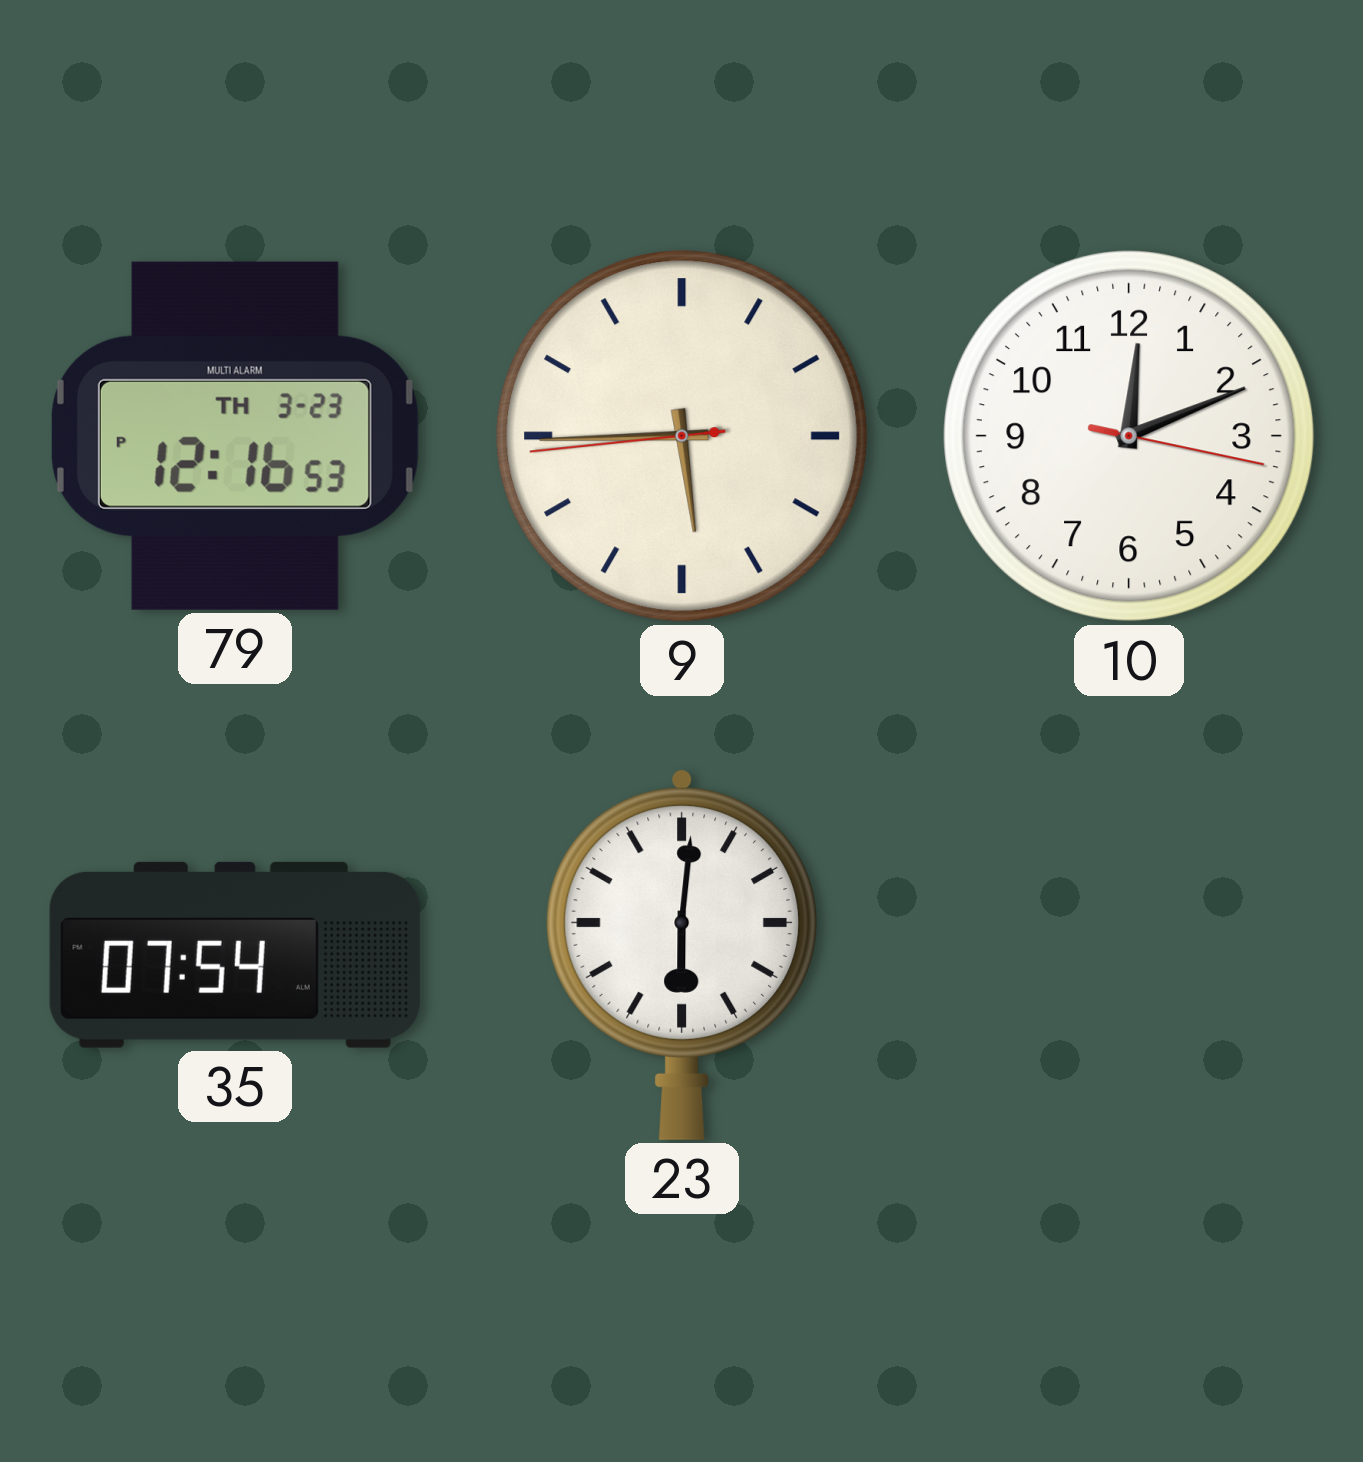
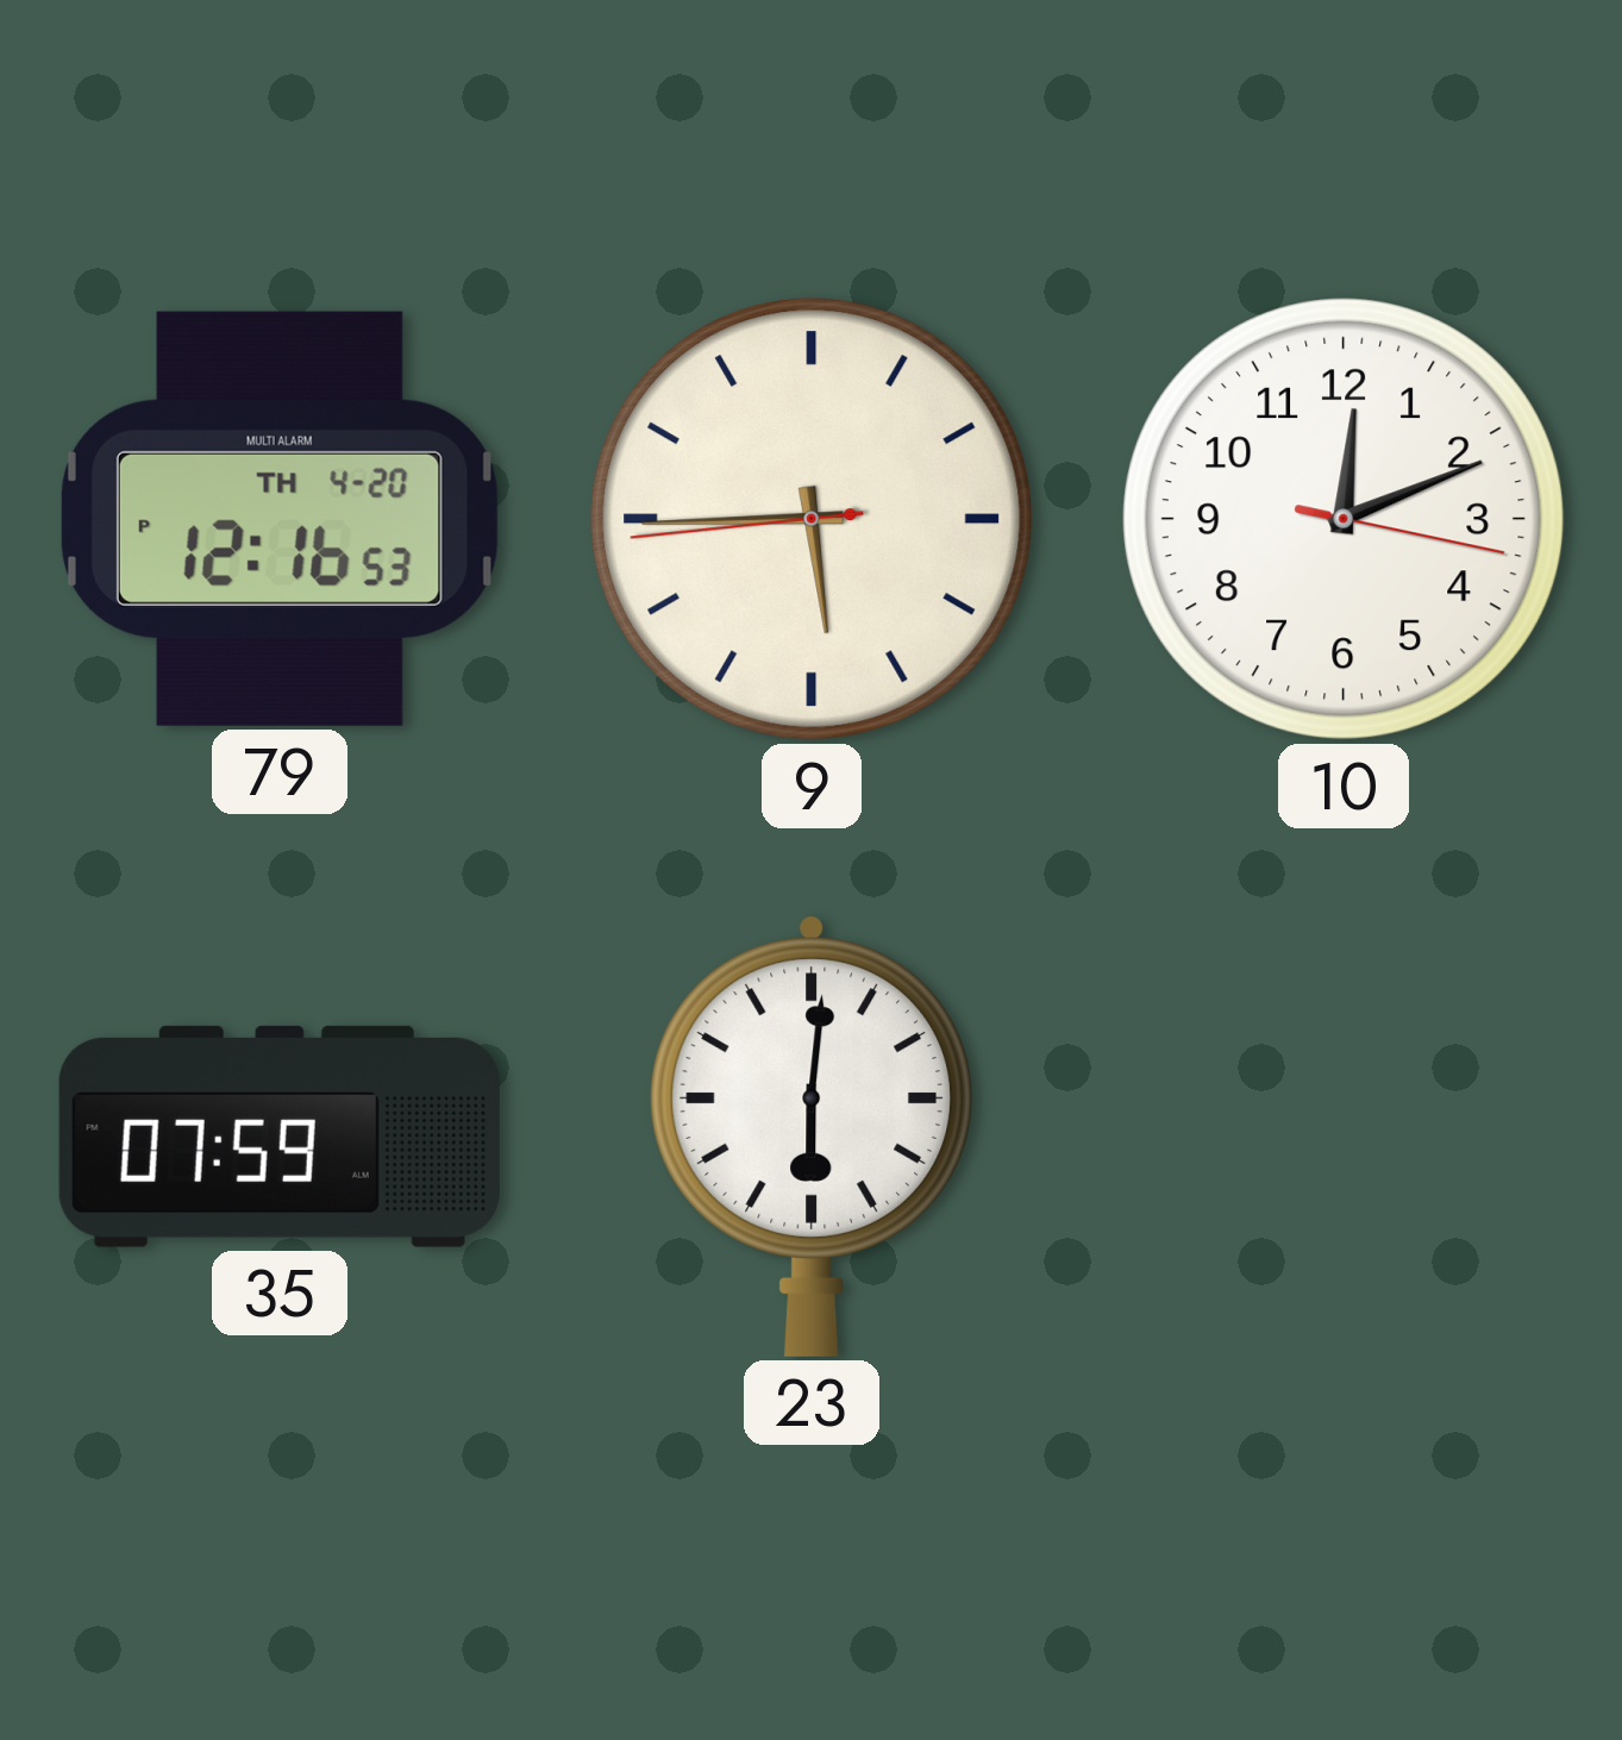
79 date: TH 3-23 -> TH 4-20
35: 07:54 -> 07:59
